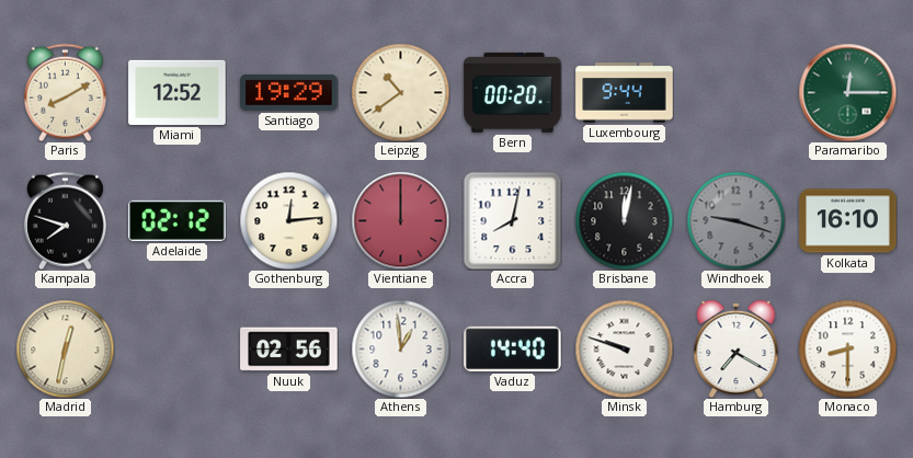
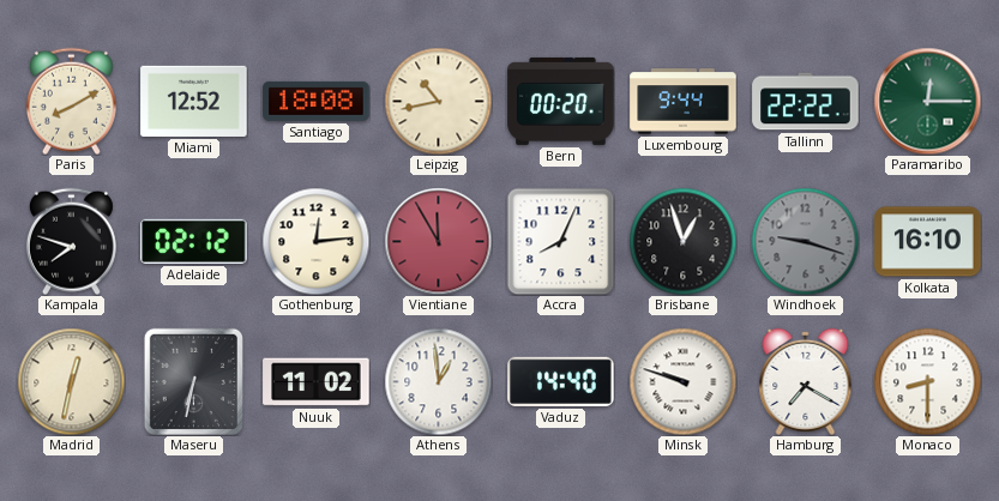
Santiago: 19:29 -> 18:08
Leipzig: 10:39 -> 10:43
Tallinn: none -> 22:22
Vientiane: 12:00 -> 11:55
Accra: 8:02 -> 8:04
Brisbane: 12:02 -> 12:57
Maseru: none -> 6:32
Nuuk: 02:56 -> 11:02
